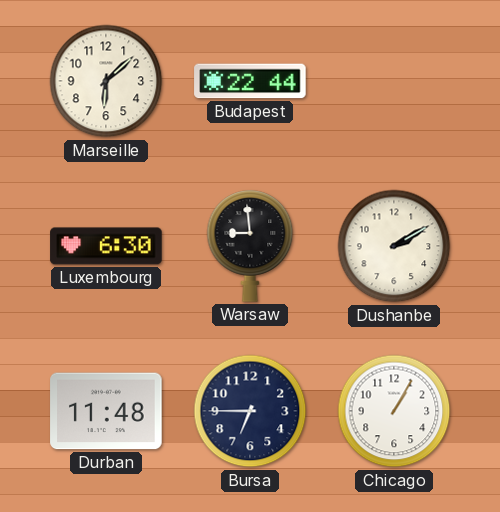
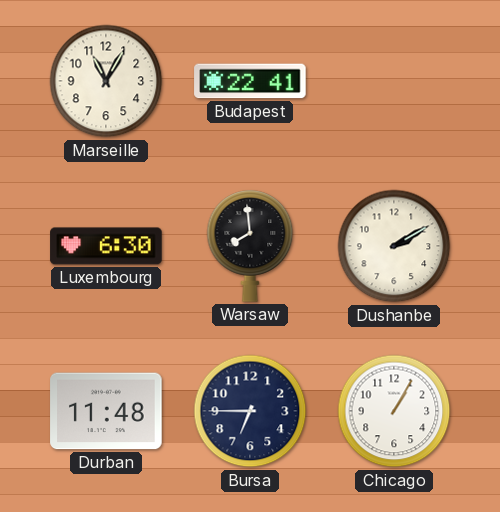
Marseille: 6:08 -> 11:05
Budapest: 22:44 -> 22:41
Warsaw: 8:59 -> 7:59
